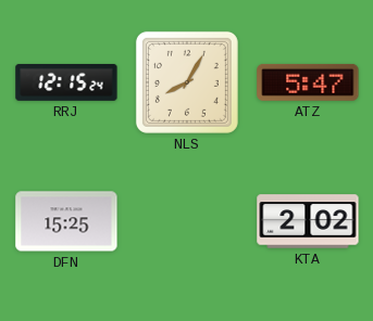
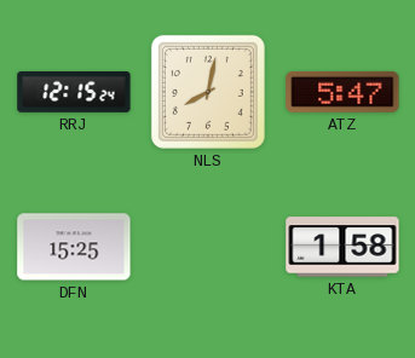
NLS: 8:05 -> 8:02
KTA: 2:02 -> 1:58
